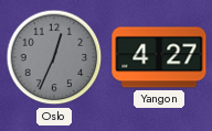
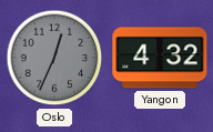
Yangon: 4:27 -> 4:32
